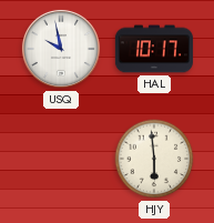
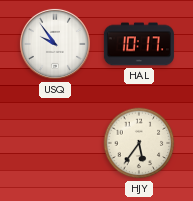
USQ: 9:58 -> 9:54
HJY: 5:59 -> 5:36
